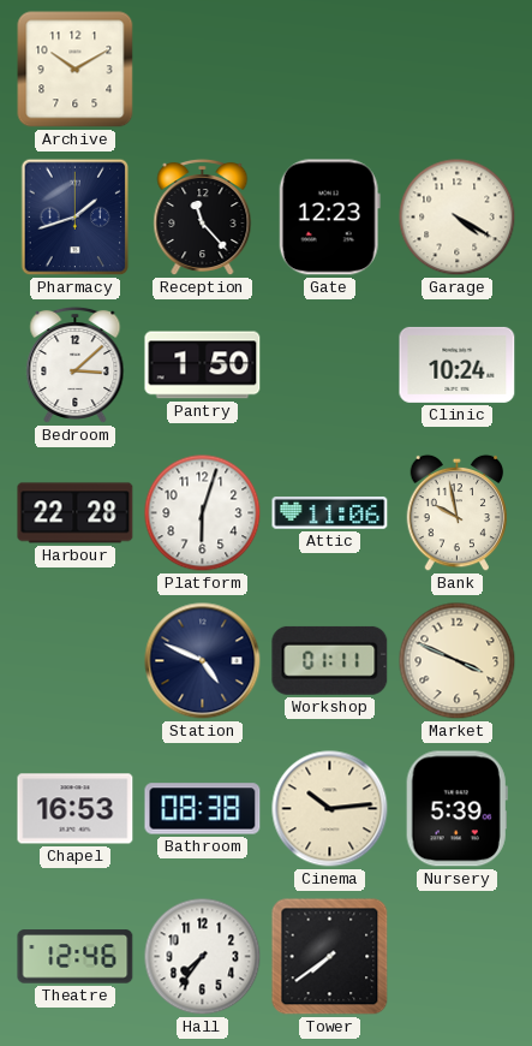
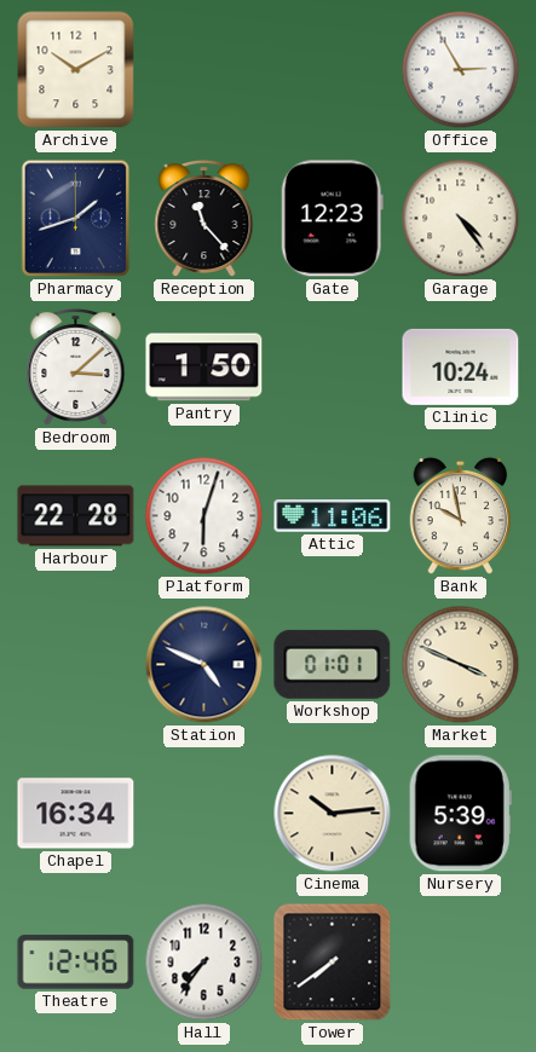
Office: none -> 2:55
Garage: 4:20 -> 4:24
Workshop: 01:11 -> 01:01
Chapel: 16:53 -> 16:34
Bathroom: 08:38 -> none
